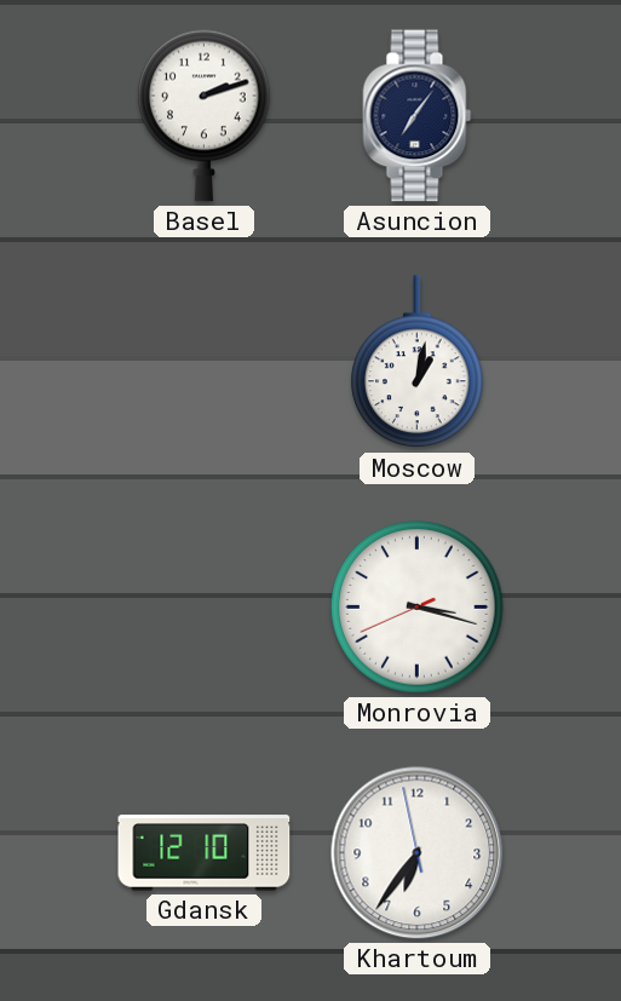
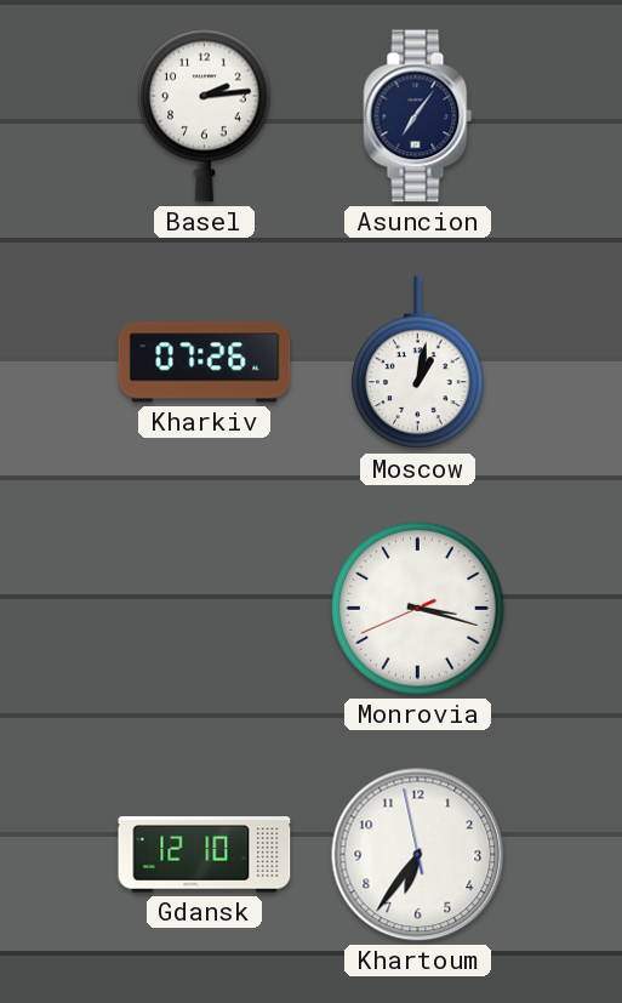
Basel: 2:12 -> 2:14
Kharkiv: none -> 07:26
